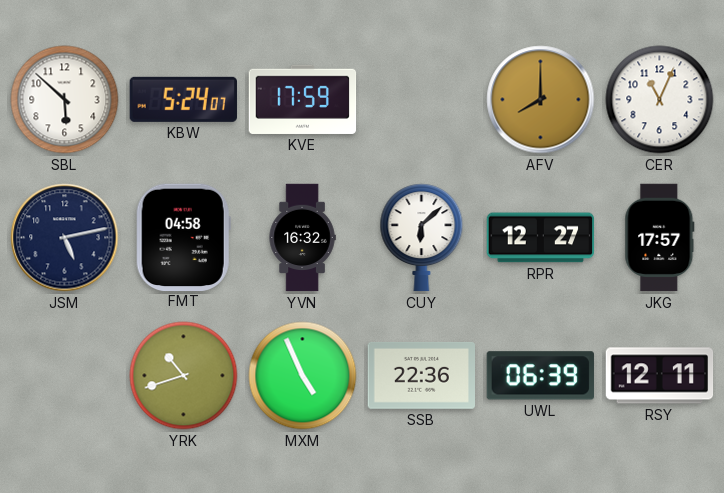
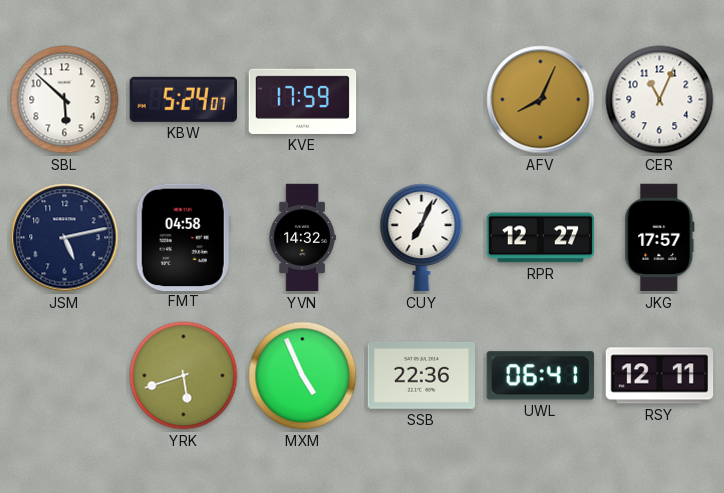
AFV: 8:00 -> 8:04
YVN: 16:32 -> 14:32
CUY: 6:08 -> 7:04
YRK: 10:42 -> 5:42
UWL: 06:39 -> 06:41
